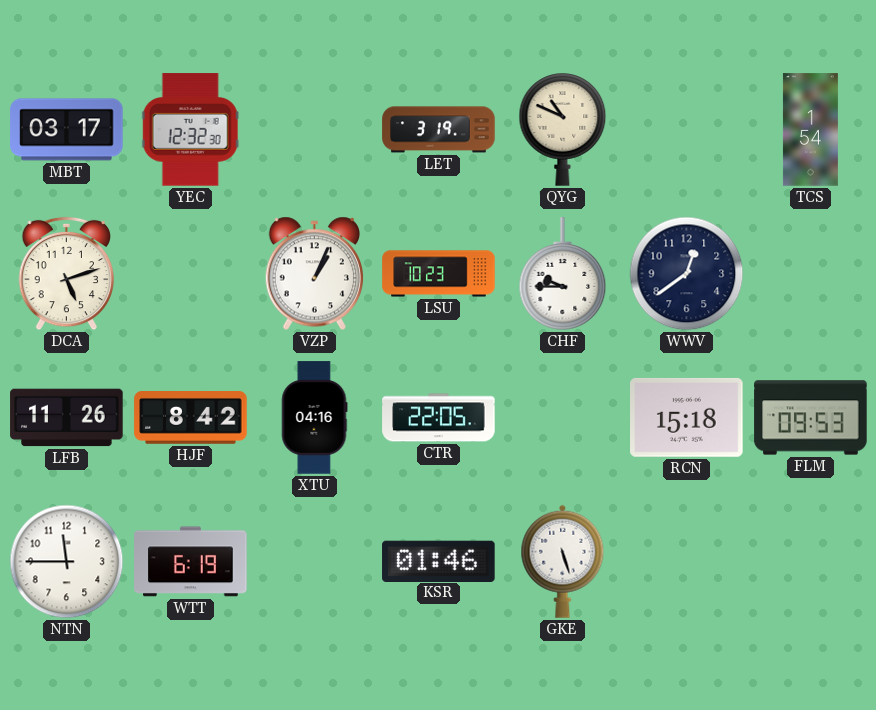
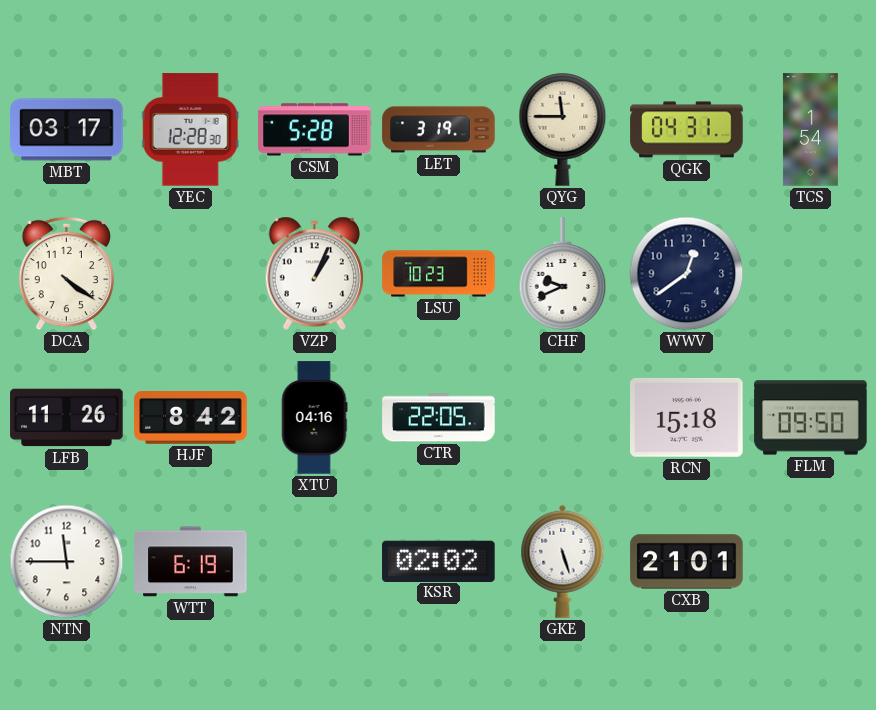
YEC: 12:32 -> 12:28
CSM: none -> 5:28
QYG: 10:49 -> 11:45
QGK: none -> 04:31
DCA: 5:12 -> 4:21
CHF: 9:45 -> 9:41
FLM: 09:53 -> 09:50
KSR: 01:46 -> 02:02
CXB: none -> 21:01
